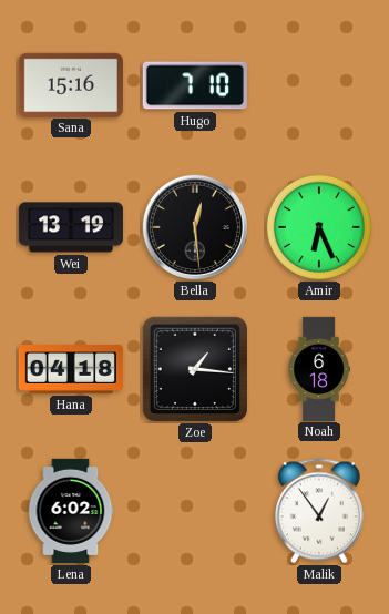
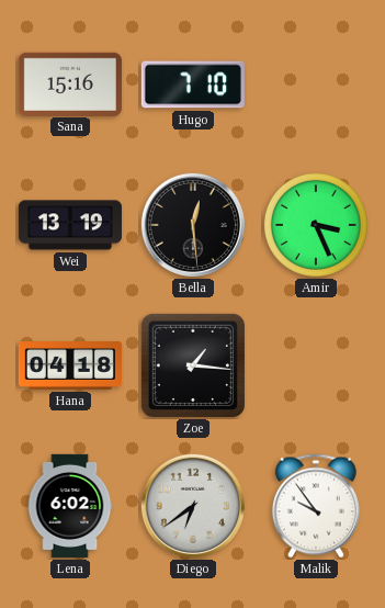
Amir: 6:26 -> 3:26
Noah: 6:18 -> none
Diego: none -> 6:39
Malik: 12:54 -> 9:54
